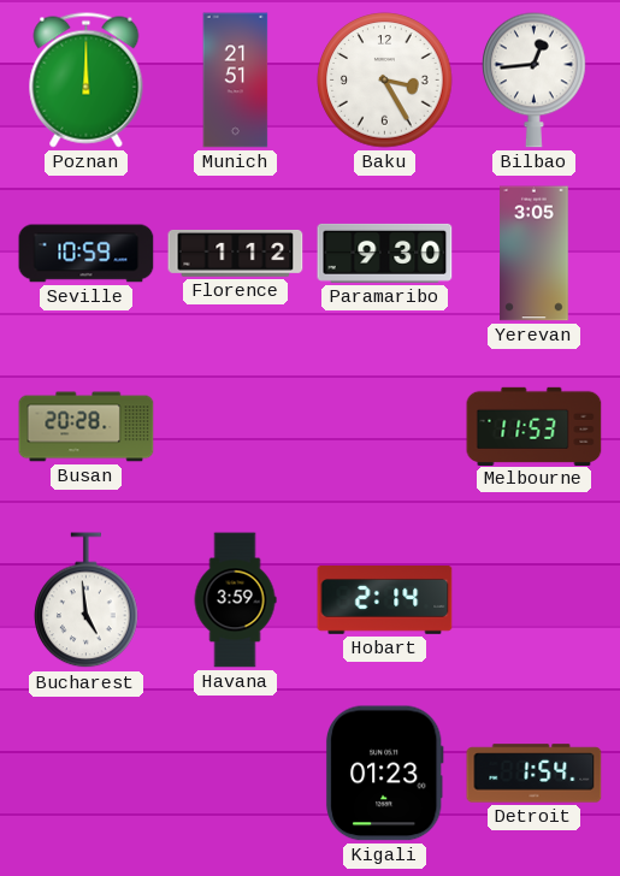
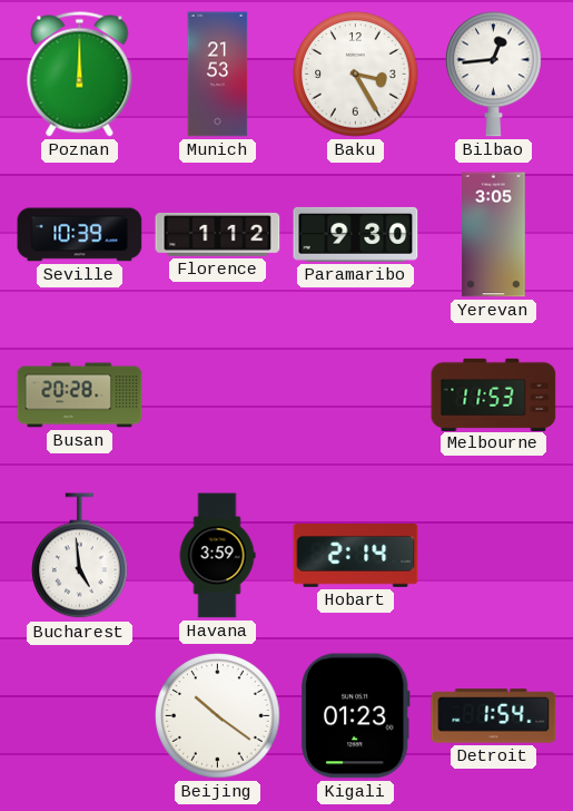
Munich: 21:51 -> 21:53
Seville: 10:59 -> 10:39
Beijing: none -> 10:21
